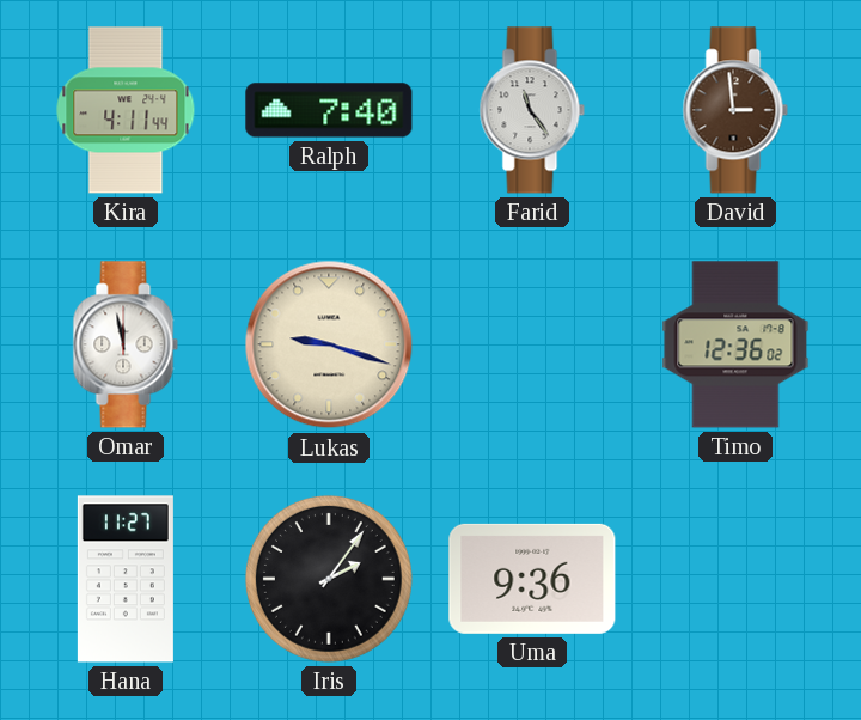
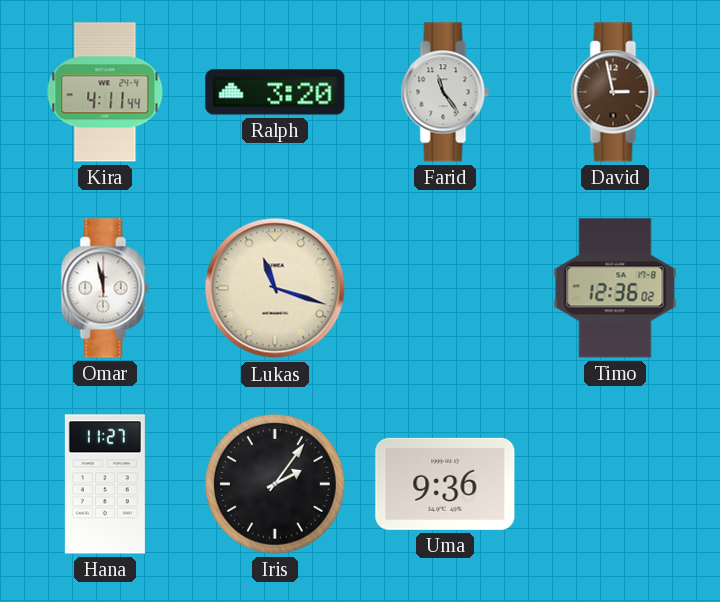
Ralph: 7:40 -> 3:20
David: 2:59 -> 2:58
Lukas: 9:18 -> 11:18
